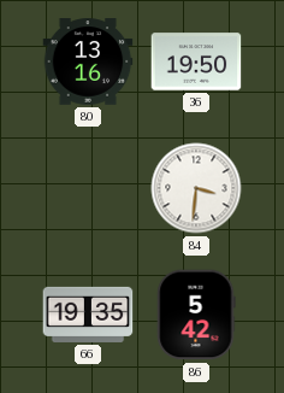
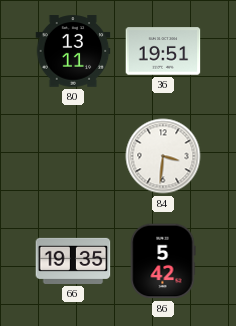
80: 13:16 -> 13:11
36: 19:50 -> 19:51
